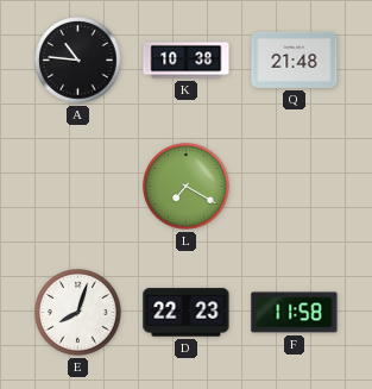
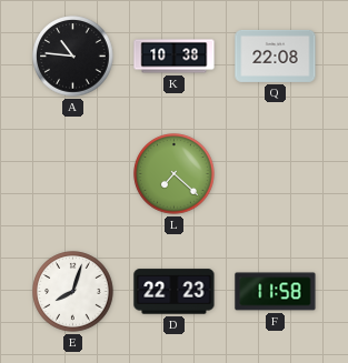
Q: 21:48 -> 22:08
L: 7:20 -> 7:22
